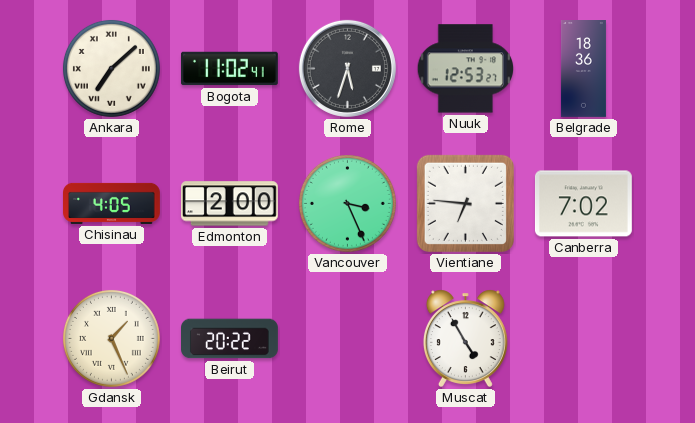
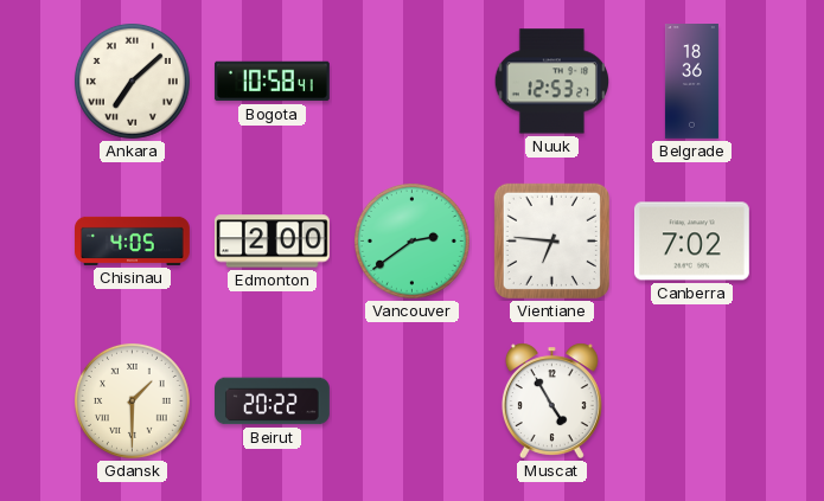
Bogota: 11:02 -> 10:58
Rome: 5:33 -> none
Vancouver: 3:26 -> 2:39
Gdansk: 1:26 -> 1:30
